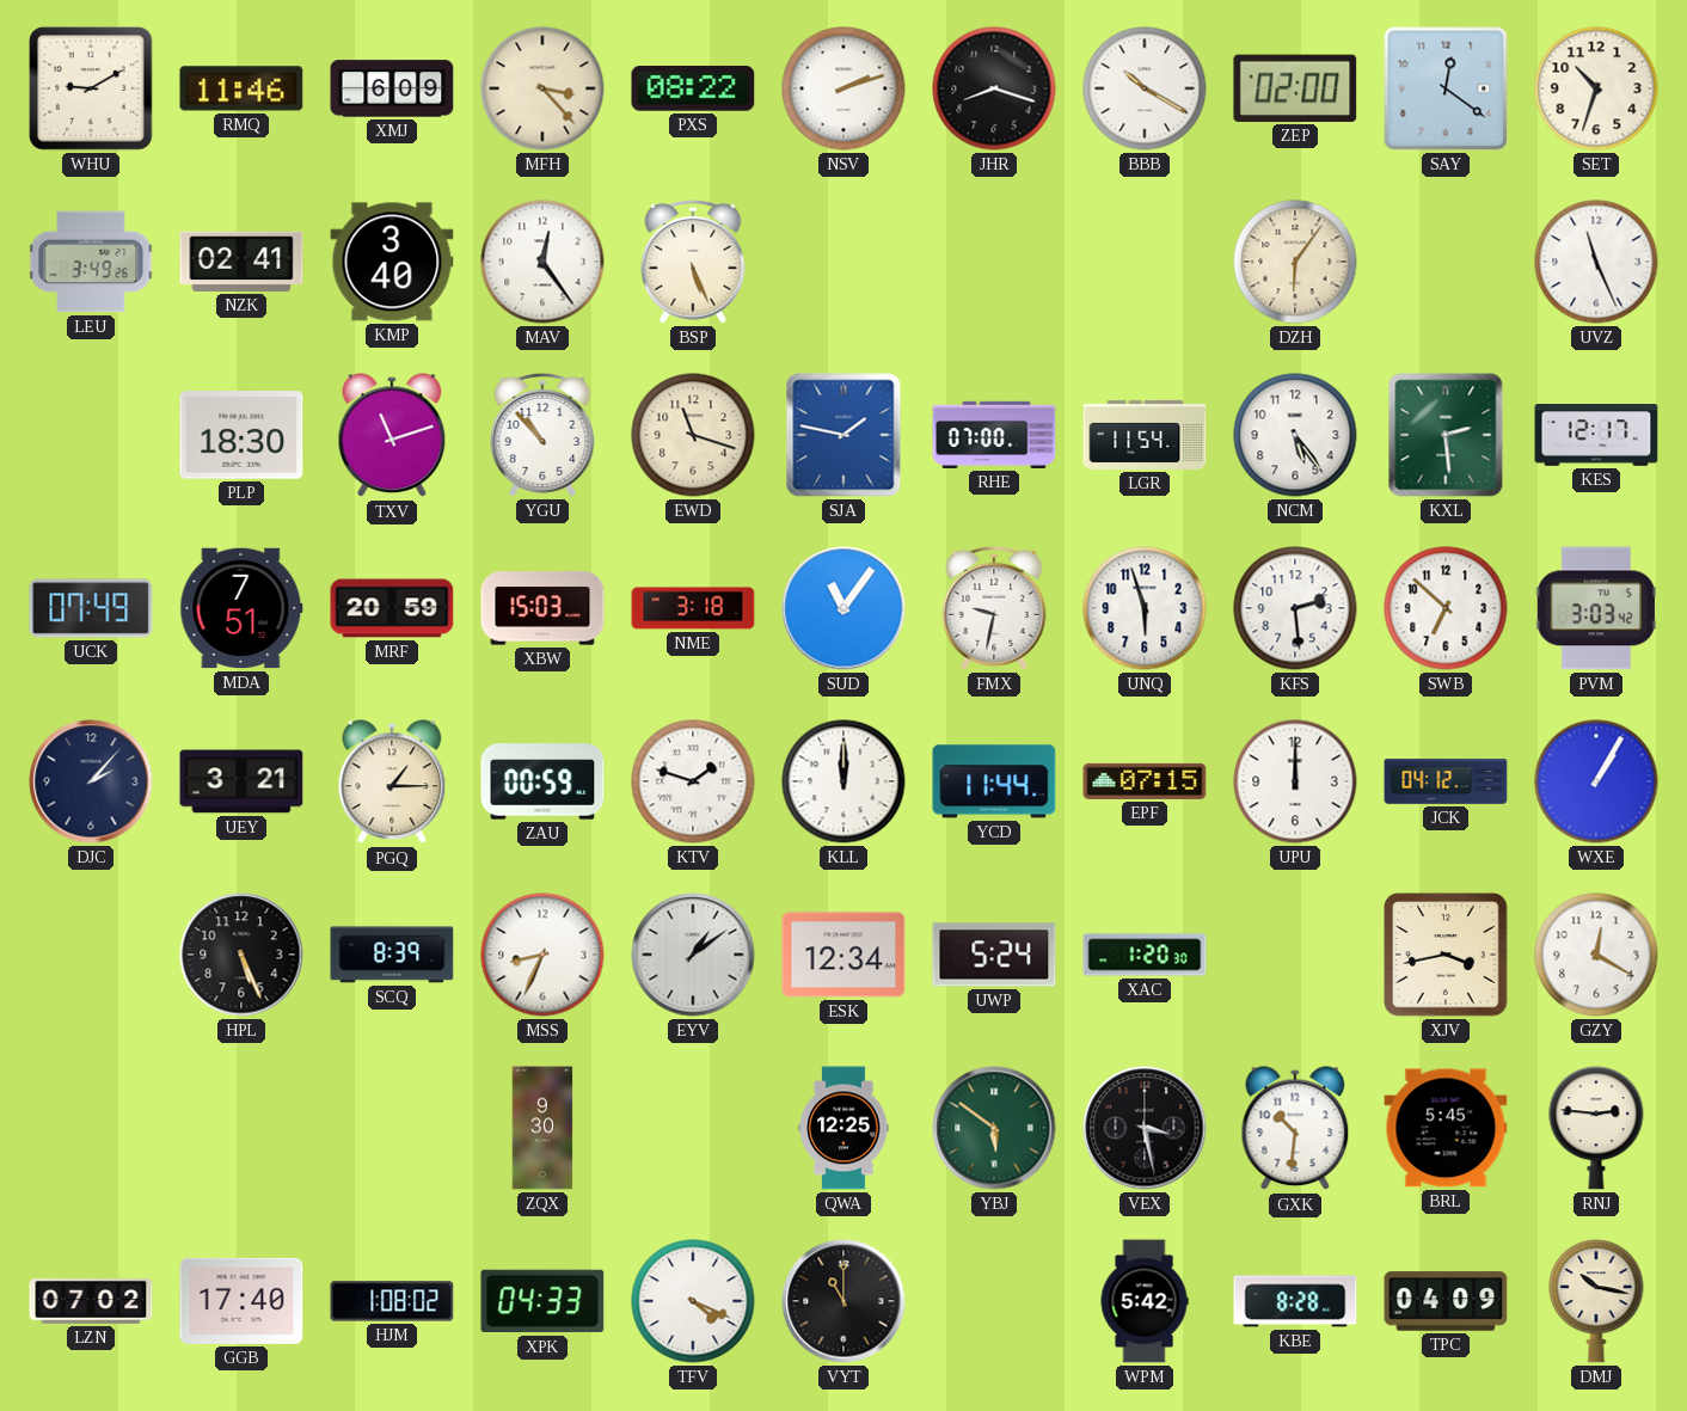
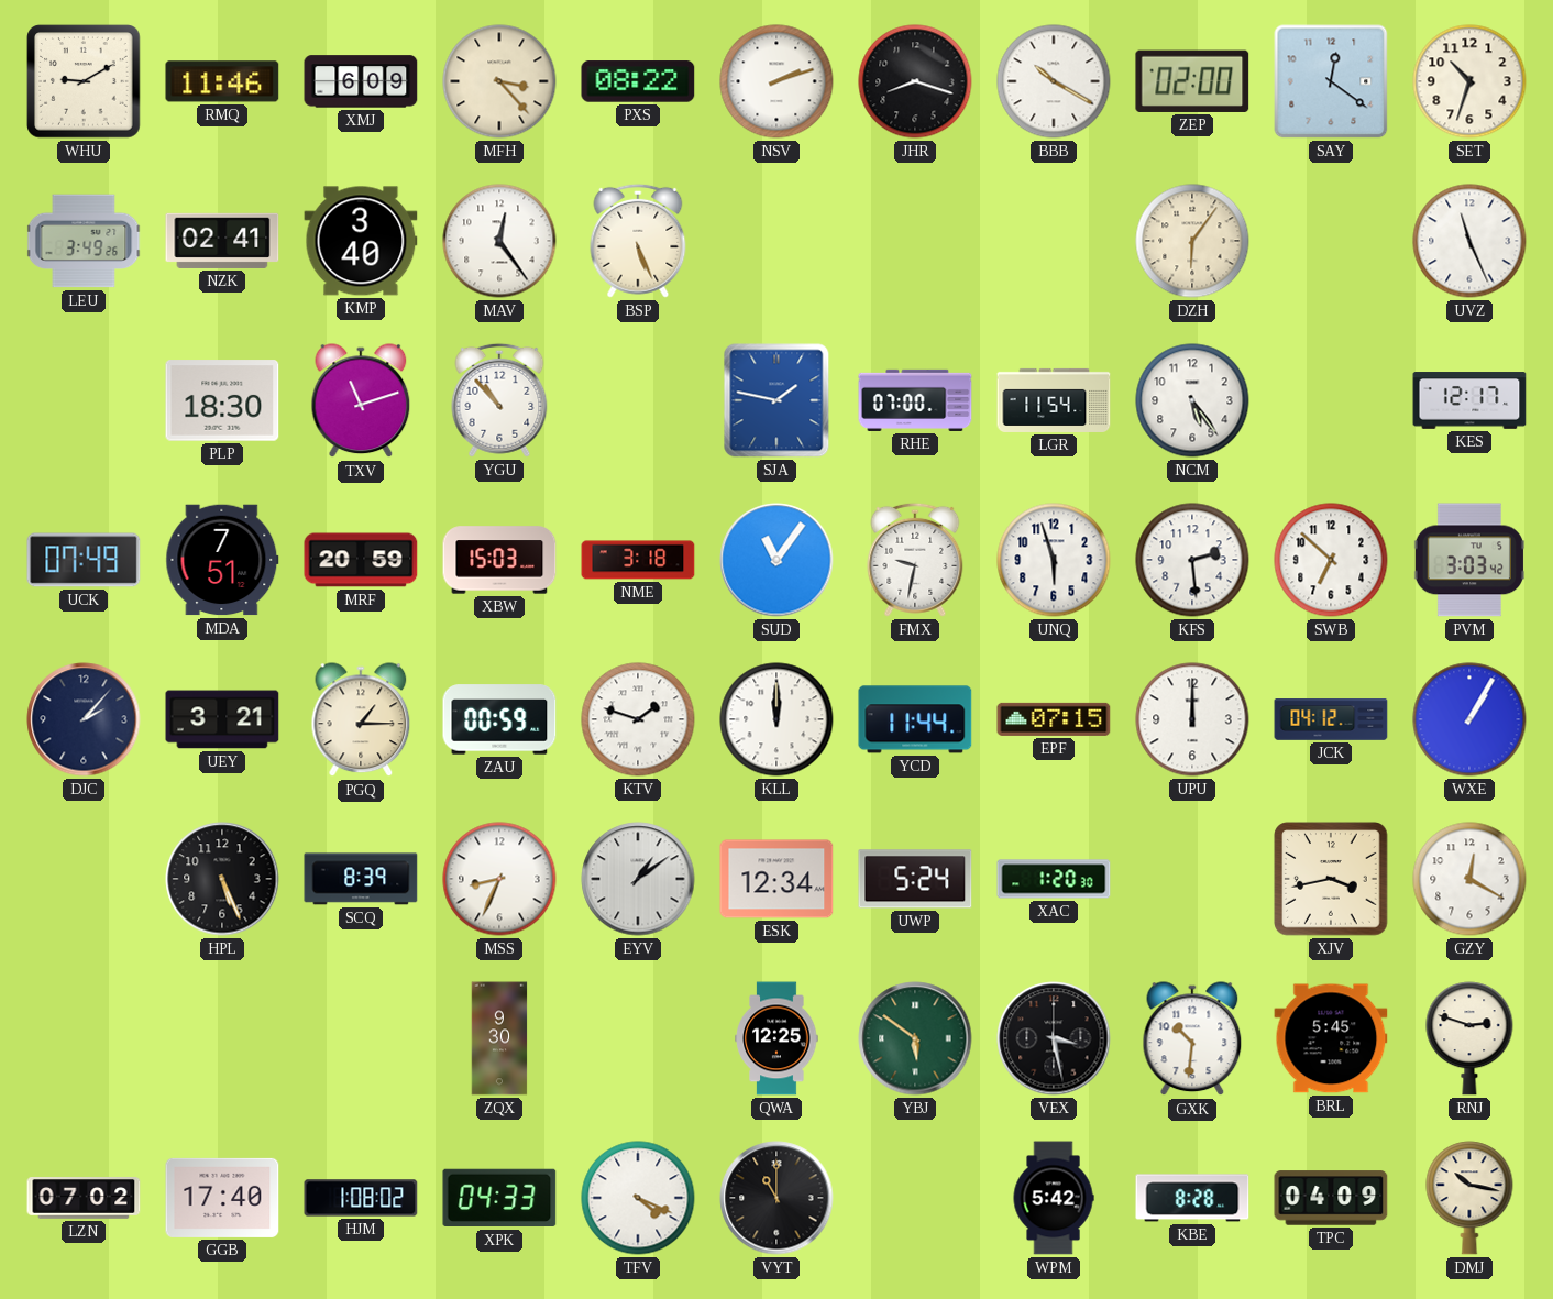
EWD: 11:18 -> none
KXL: 2:29 -> none
RNJ: 2:46 -> 2:48
